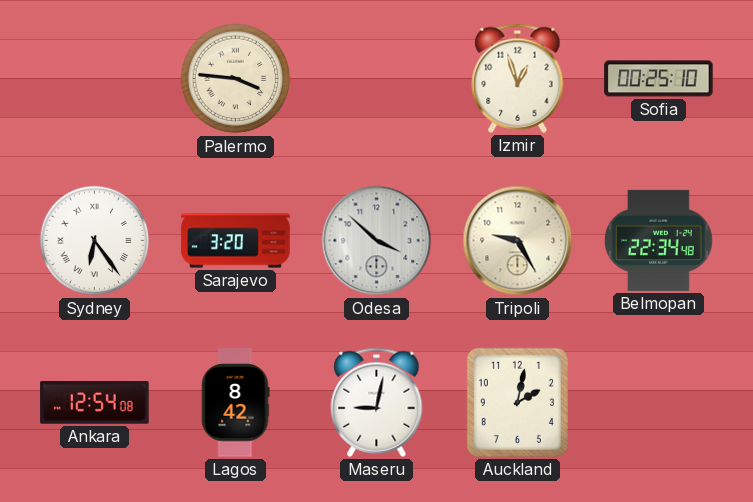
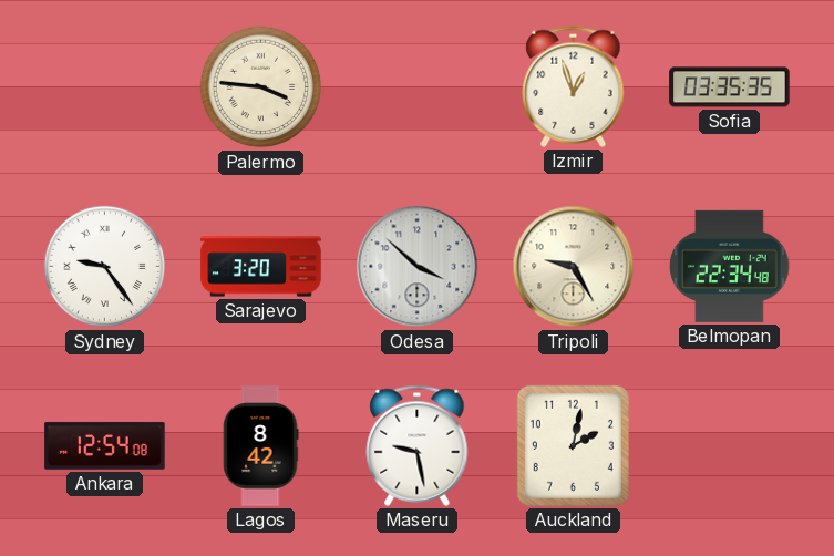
Sofia: 00:25 -> 03:35
Sydney: 6:24 -> 9:24
Maseru: 9:02 -> 9:28
